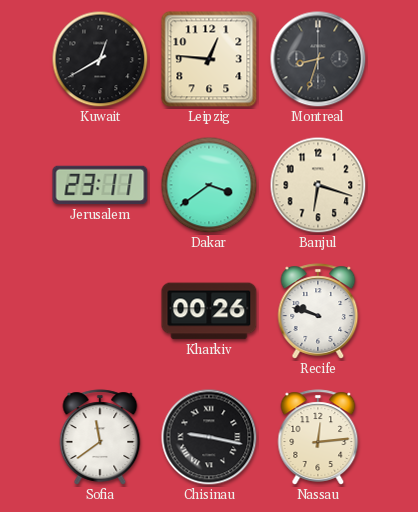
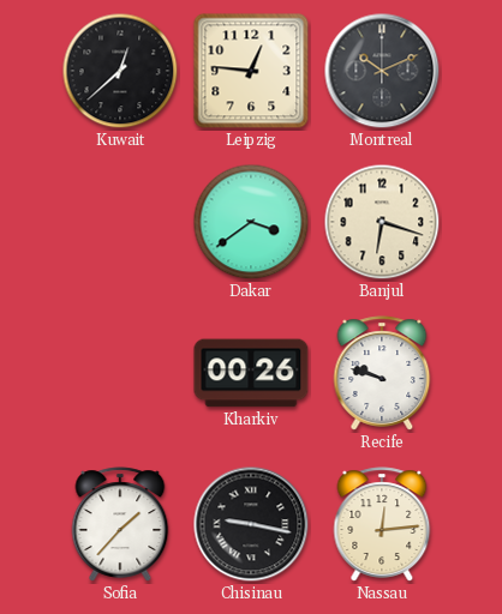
Kuwait: 12:40 -> 12:38
Montreal: 8:33 -> 10:11
Jerusalem: 23:11 -> none
Sofia: 11:39 -> 1:37
